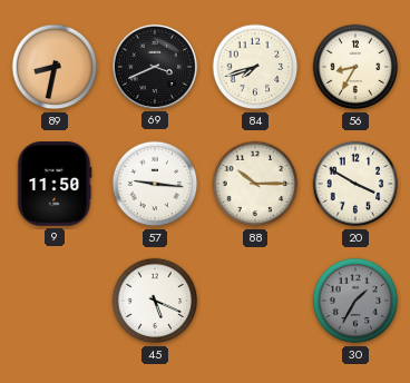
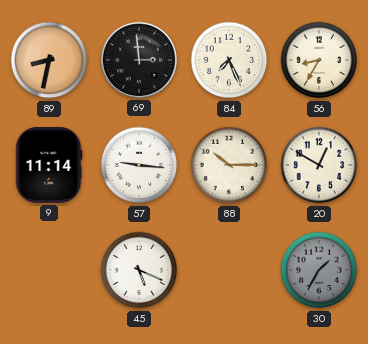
69: 3:41 -> 2:59
84: 7:42 -> 7:26
9: 11:50 -> 11:14
20: 3:50 -> 12:50
